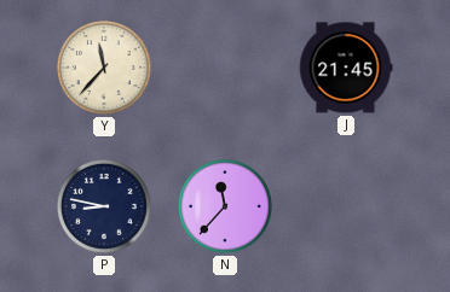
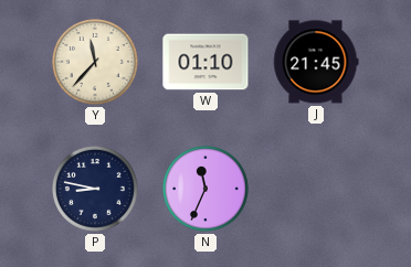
W: none -> 01:10
N: 11:37 -> 11:34
